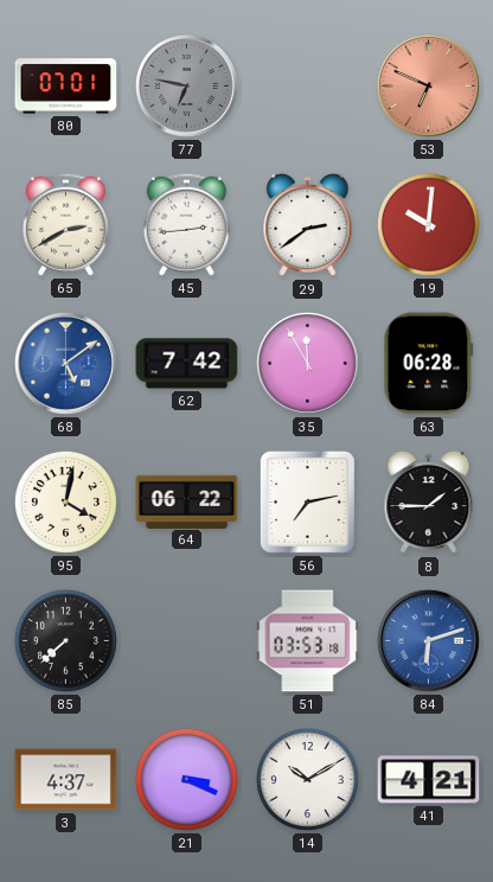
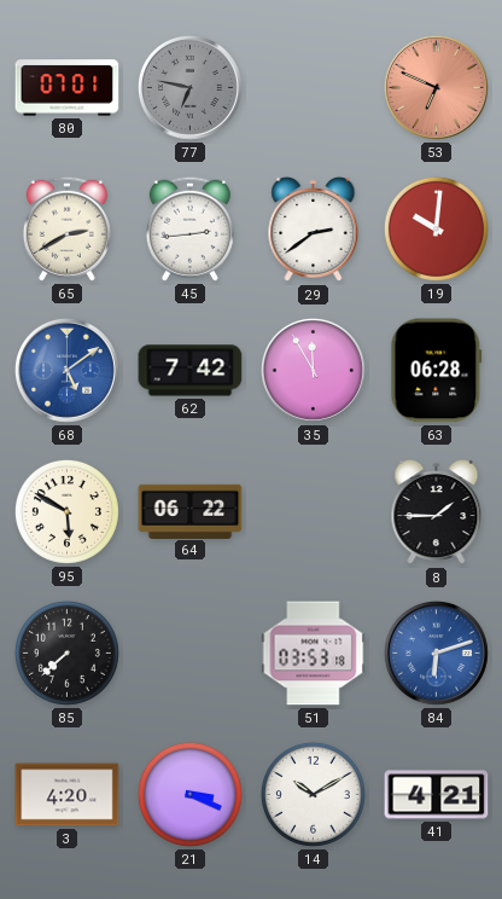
95: 4:02 -> 5:50
56: 7:13 -> none
3: 4:37 -> 4:20
